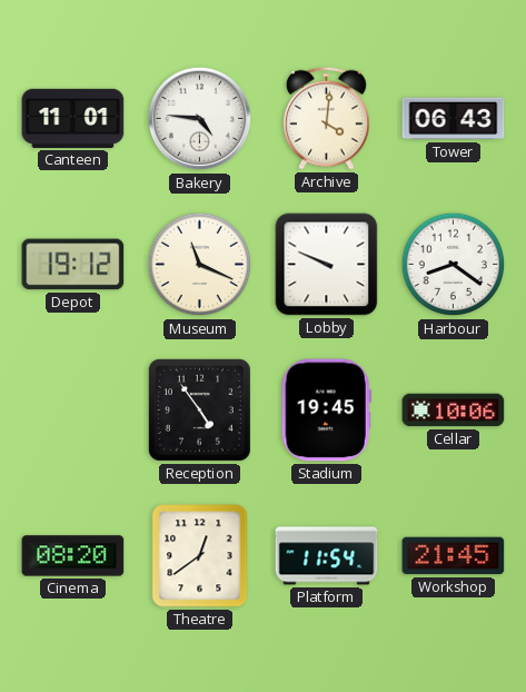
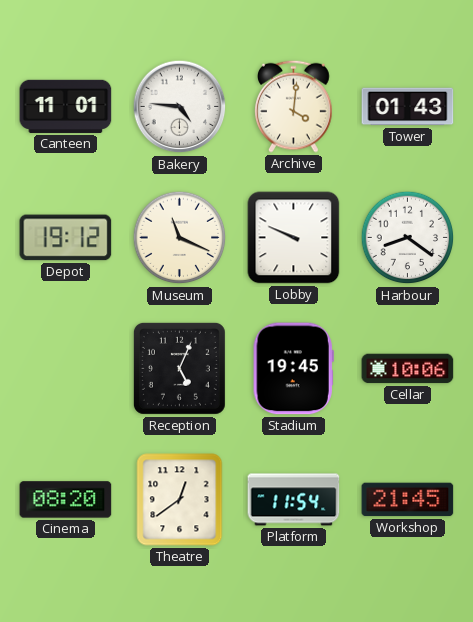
Tower: 06:43 -> 01:43
Reception: 4:54 -> 5:04
